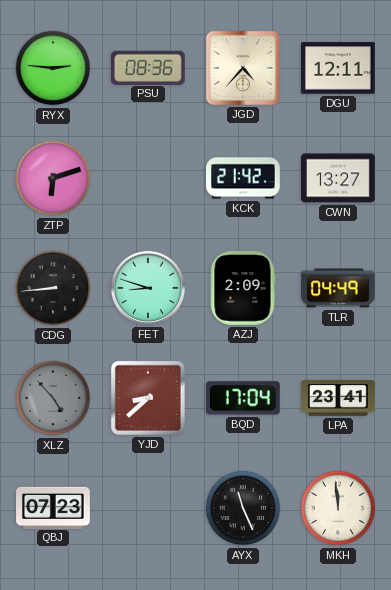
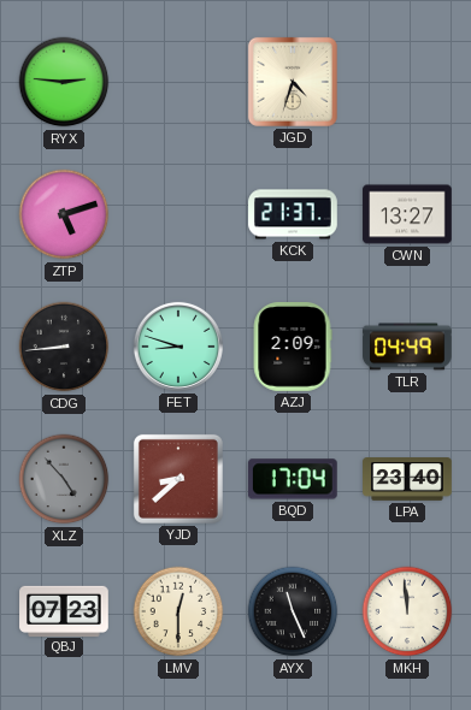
PSU: 08:36 -> none
JGD: 4:37 -> 4:33
DGU: 12:11 -> none
ZTP: 6:12 -> 5:12
KCK: 21:42 -> 21:37
LPA: 23:41 -> 23:40
LMV: none -> 12:30
